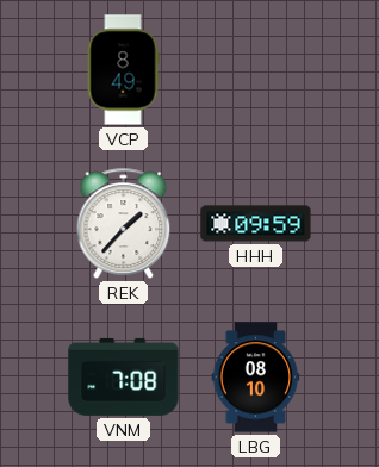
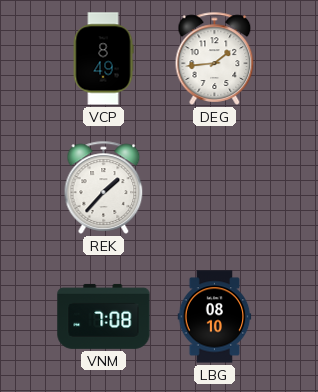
DEG: none -> 1:44
HHH: 09:59 -> none
